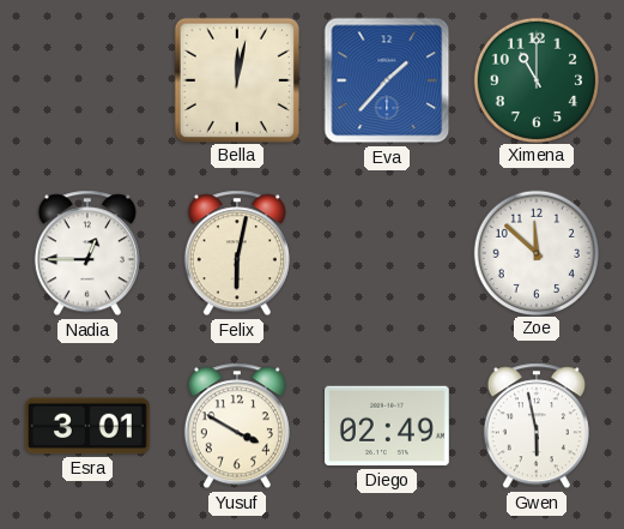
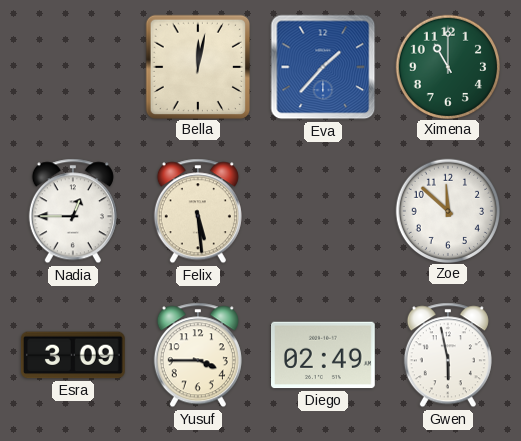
Felix: 6:02 -> 5:29
Esra: 3:01 -> 3:09
Yusuf: 3:50 -> 3:45
